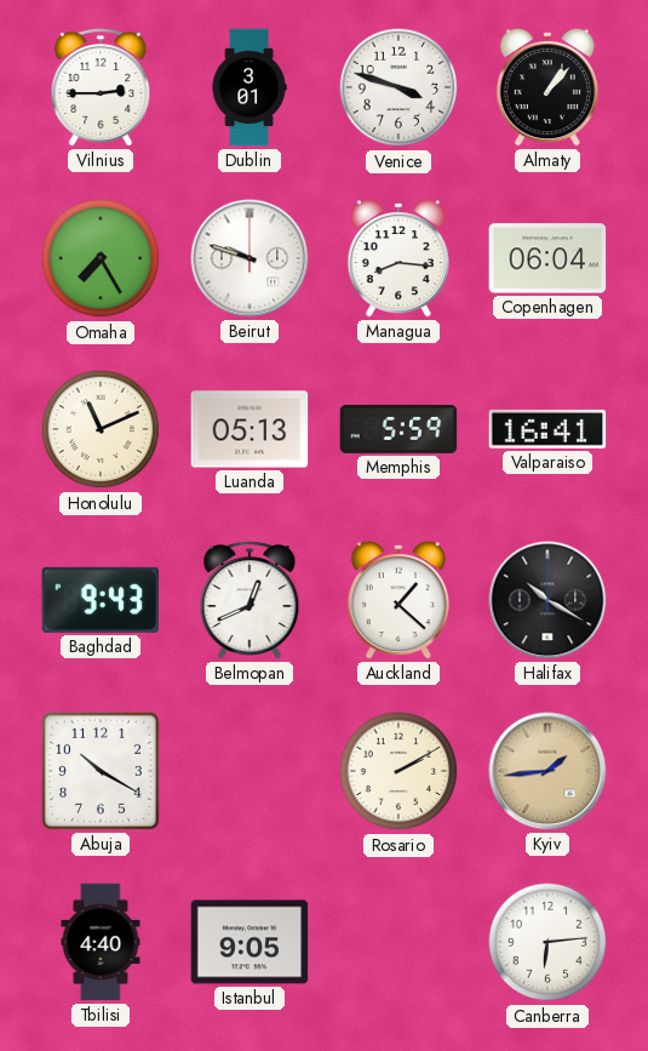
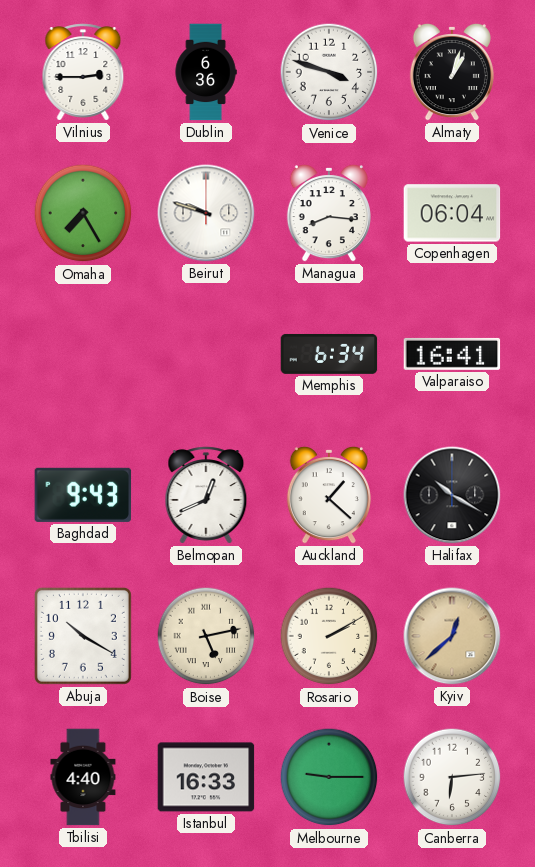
Dublin: 3:01 -> 6:36
Almaty: 1:07 -> 1:03
Honolulu: 11:11 -> none
Luanda: 05:13 -> none
Memphis: 5:59 -> 6:34
Boise: none -> 5:13
Kyiv: 1:44 -> 12:38
Istanbul: 9:05 -> 16:33
Melbourne: none -> 9:15
